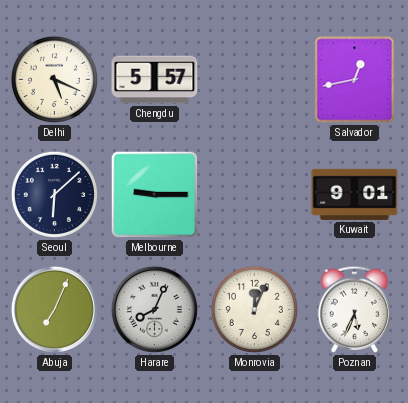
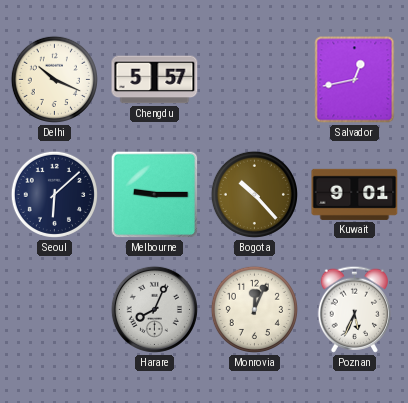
Delhi: 5:19 -> 10:19
Bogota: none -> 10:23
Abuja: 7:04 -> none
